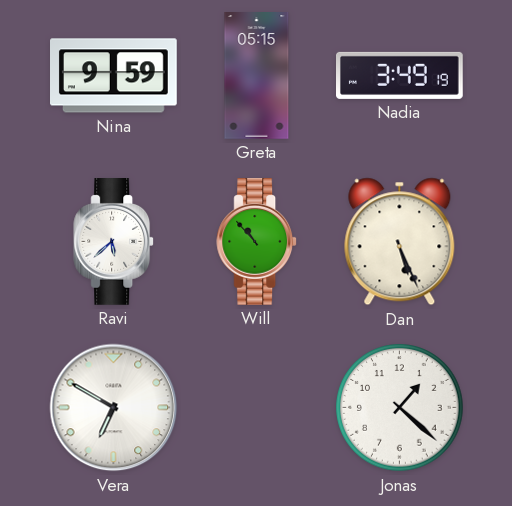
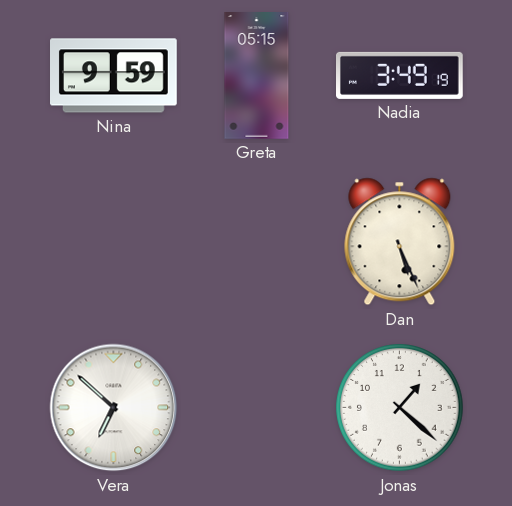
Ravi: 5:38 -> none
Will: 10:53 -> none
Vera: 6:50 -> 6:52
